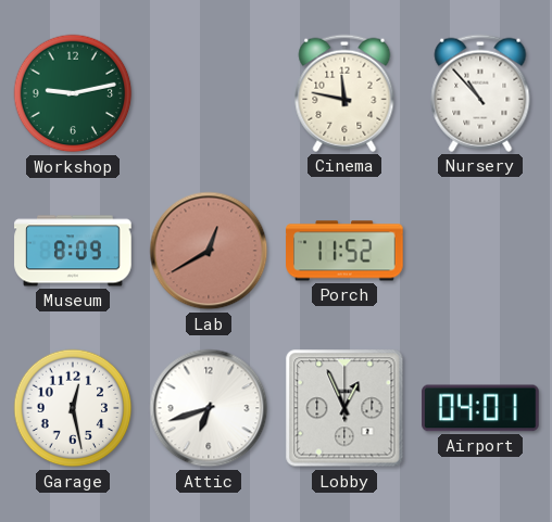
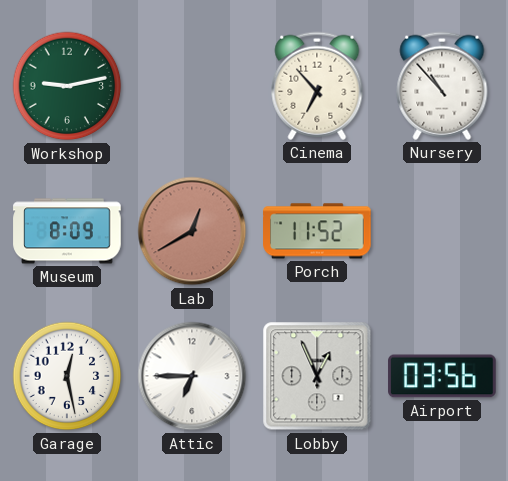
Cinema: 11:47 -> 6:53
Attic: 6:42 -> 6:45
Airport: 04:01 -> 03:56
